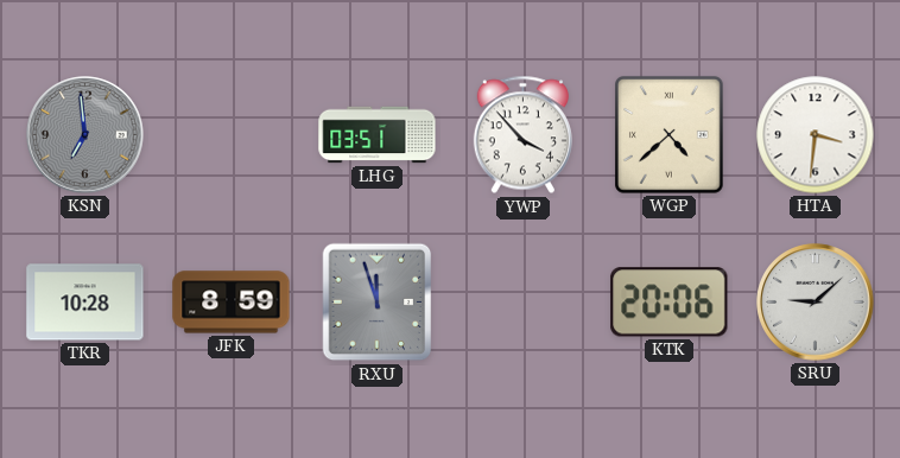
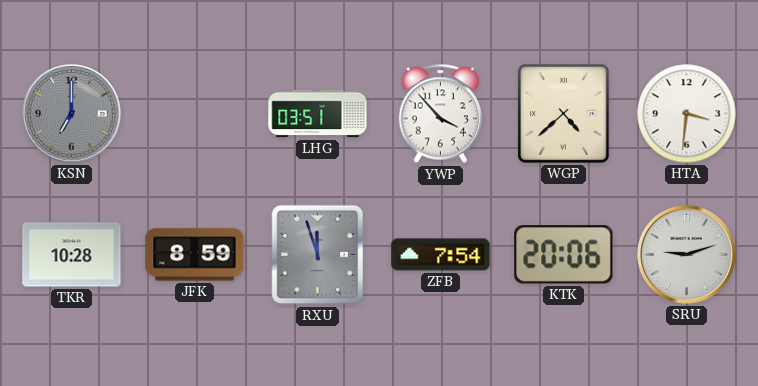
KSN: 6:59 -> 7:00
ZFB: none -> 7:54
SRU: 9:08 -> 9:12
